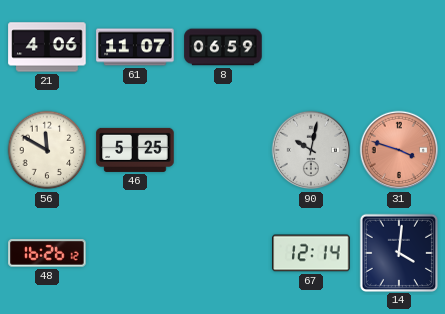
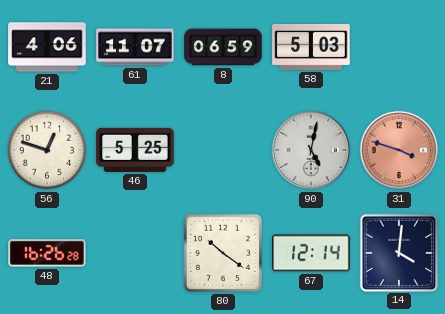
58: none -> 5:03
56: 11:50 -> 12:48
90: 10:02 -> 5:02
48: 16:26:12 -> 16:26:28
80: none -> 10:21
